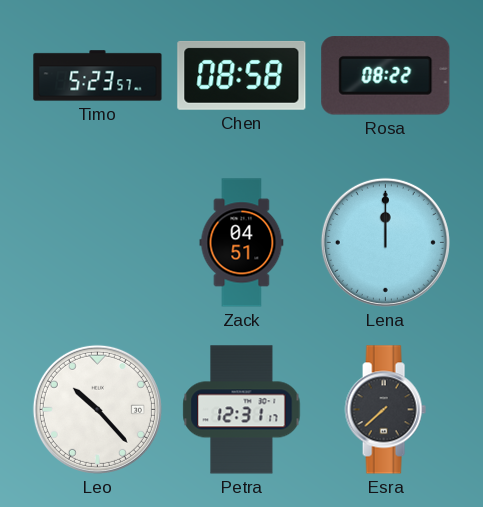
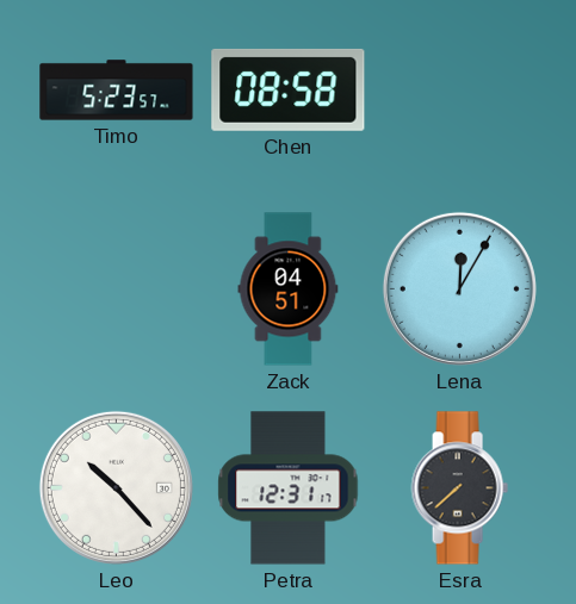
Rosa: 08:22 -> none
Lena: 12:00 -> 12:05
